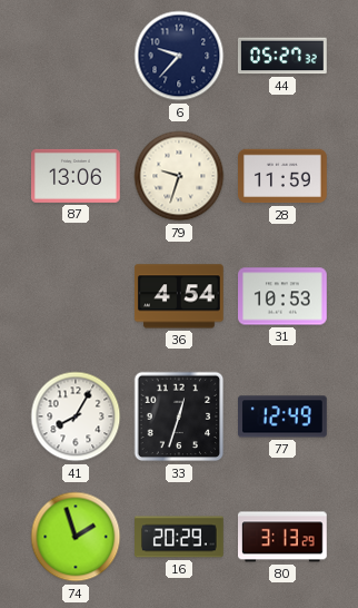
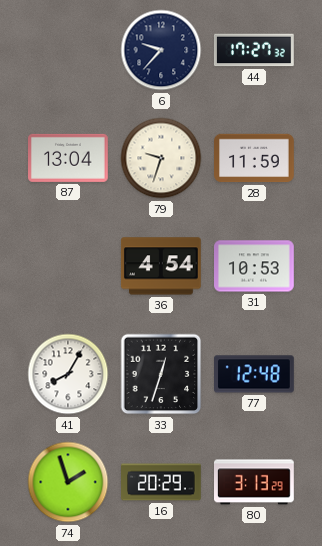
44: 05:27 -> 17:27
87: 13:06 -> 13:04
77: 12:49 -> 12:48
